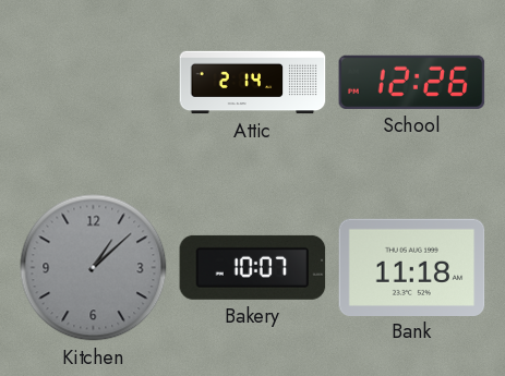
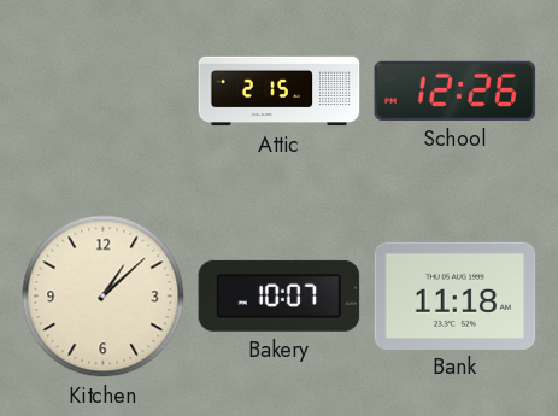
Attic: 2:14 -> 2:15
Kitchen dial: grey -> cream
